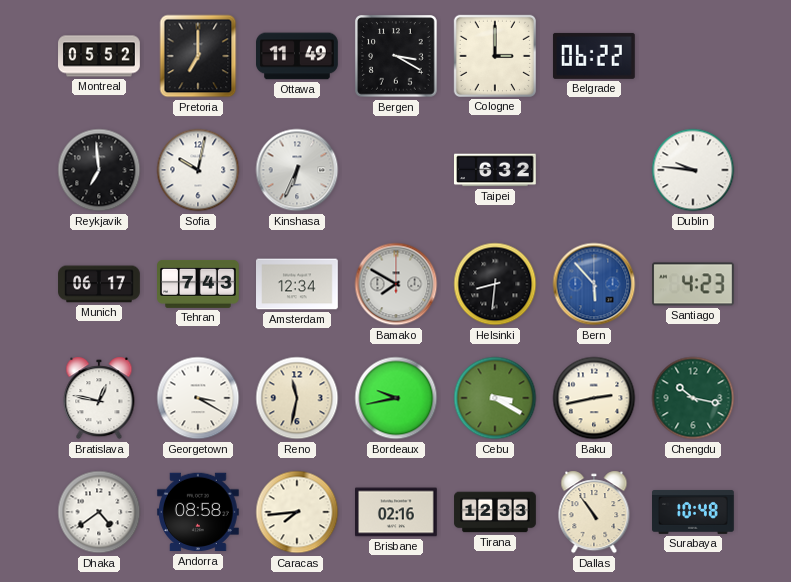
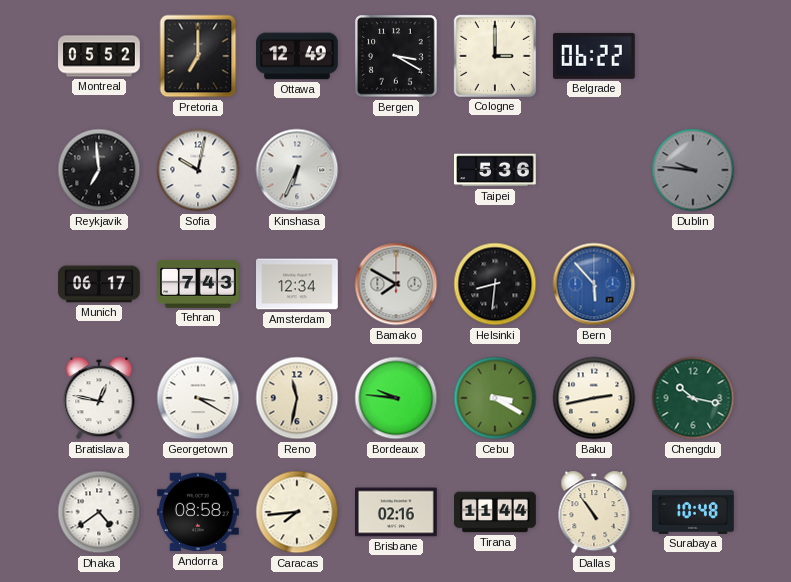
Ottawa: 11:49 -> 12:49
Taipei: 6:32 -> 5:36
Dublin dial: white -> grey
Santiago: 4:23 -> none
Bordeaux: 9:43 -> 9:46
Tirana: 12:33 -> 11:44
